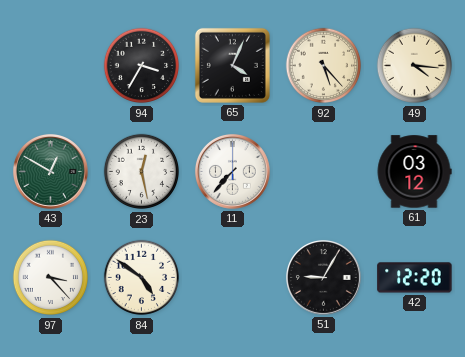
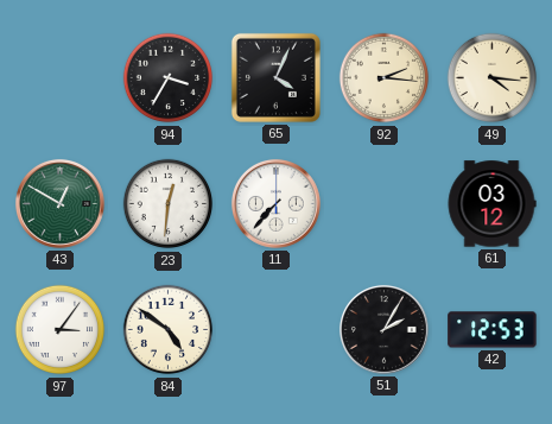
92: 5:23 -> 2:16
23: 12:28 -> 12:31
97: 3:23 -> 3:06
51: 9:05 -> 2:05
42: 12:20 -> 12:53
